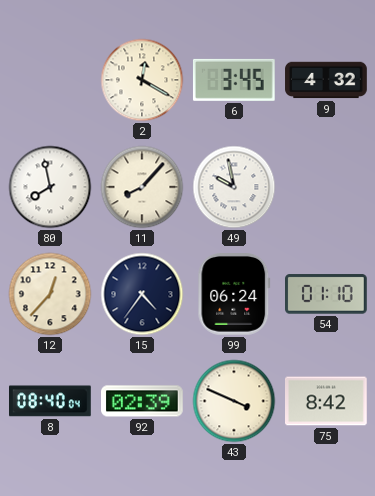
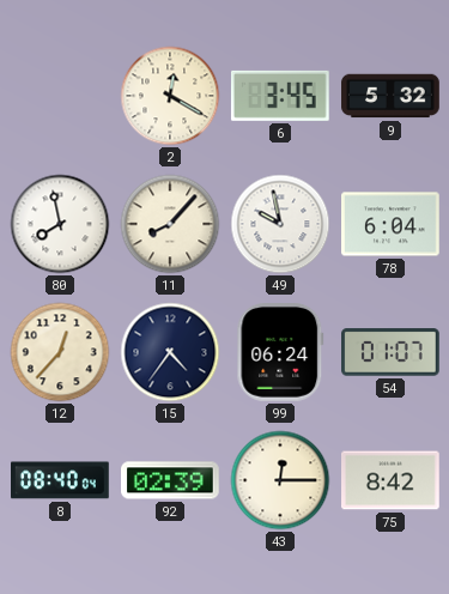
9: 4:32 -> 5:32
78: none -> 6:04
54: 01:10 -> 01:07
43: 3:49 -> 12:15
